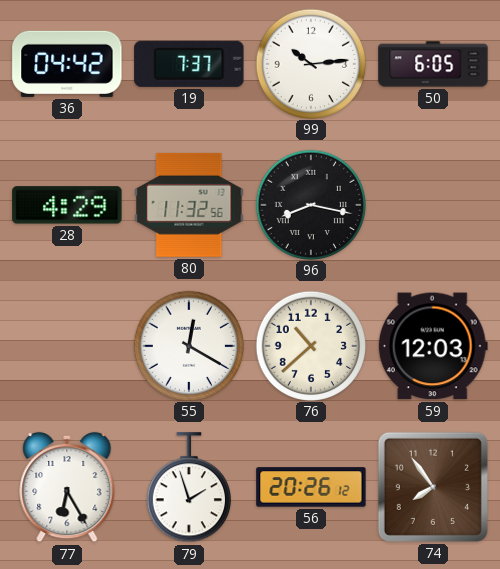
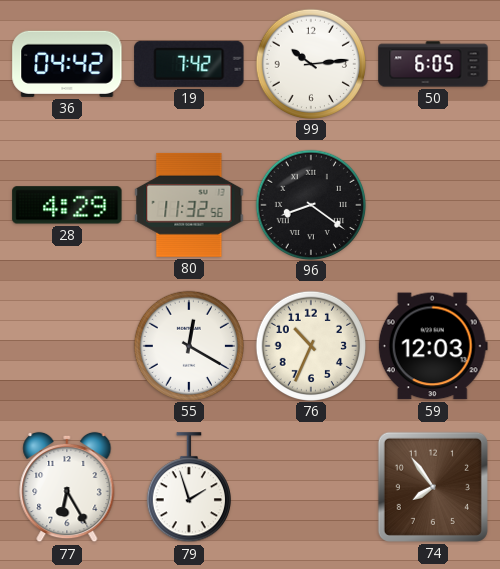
19: 7:37 -> 7:42
96: 8:17 -> 8:21
76: 10:38 -> 10:34
56: 20:26 -> none
